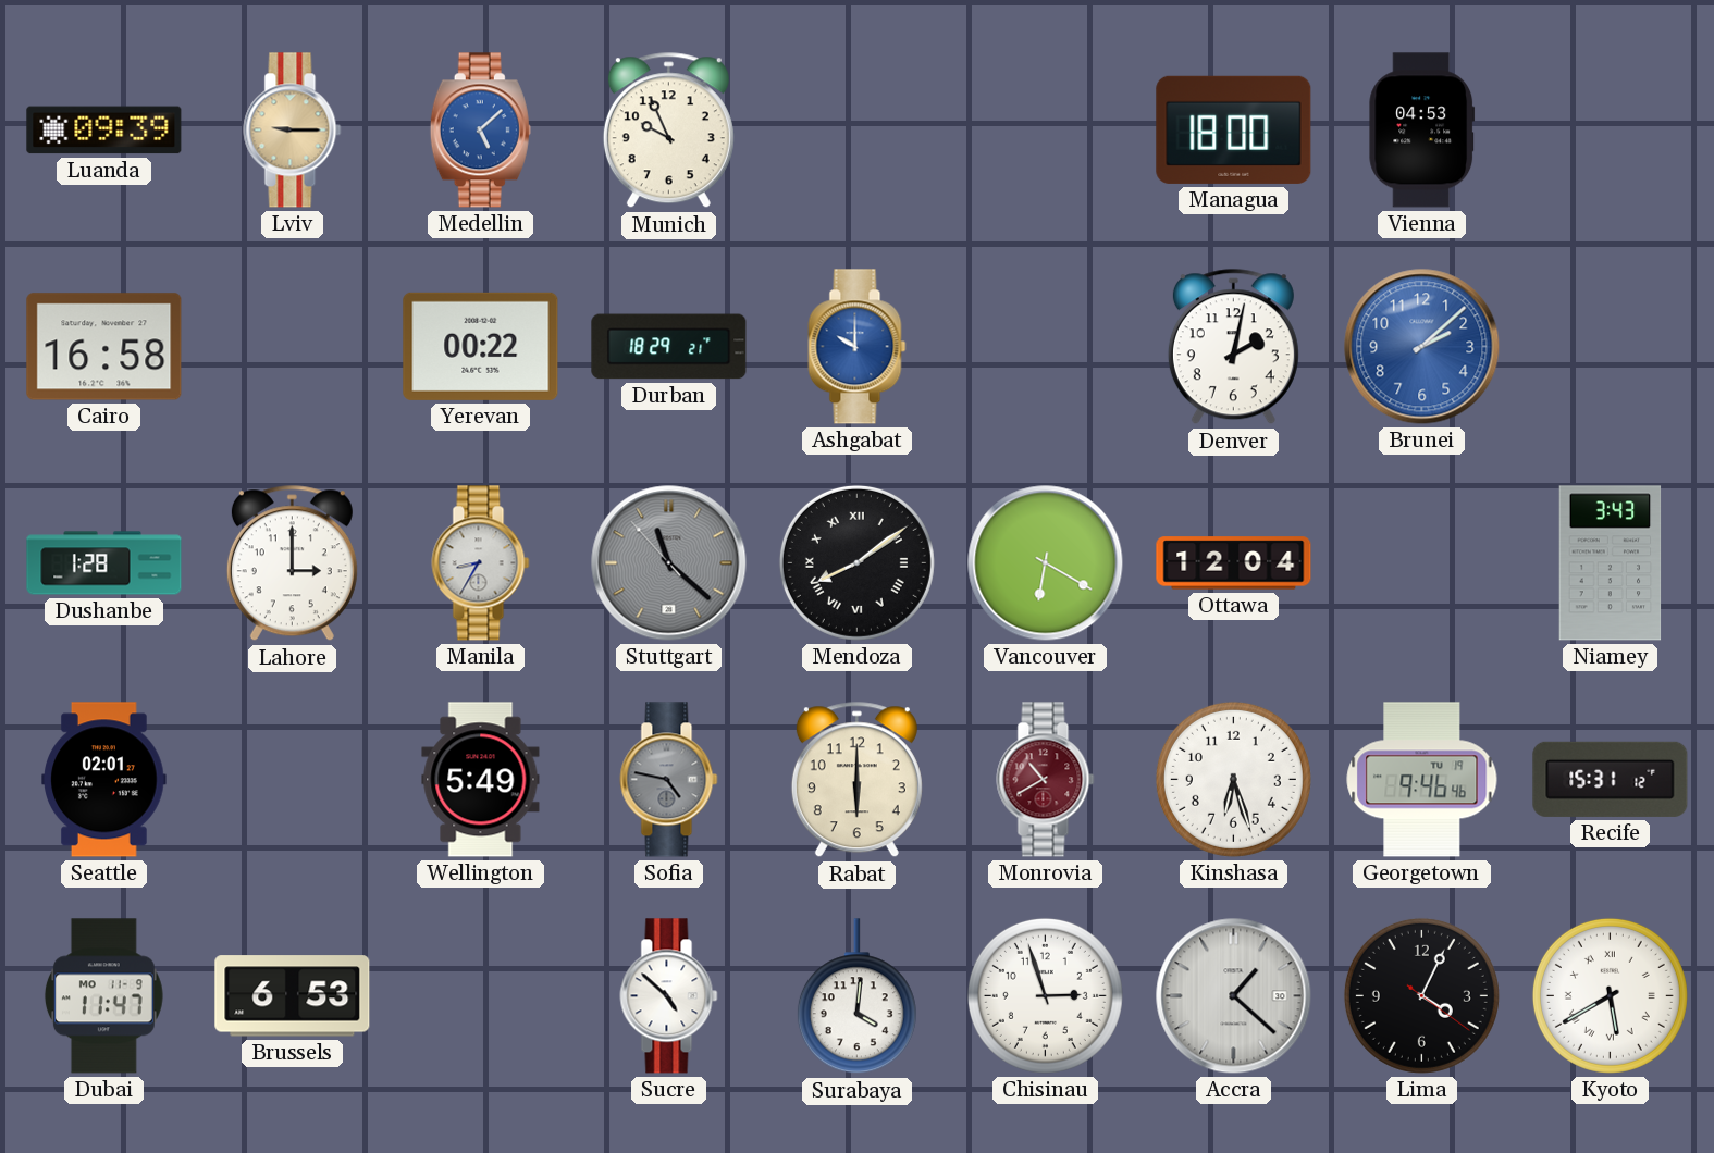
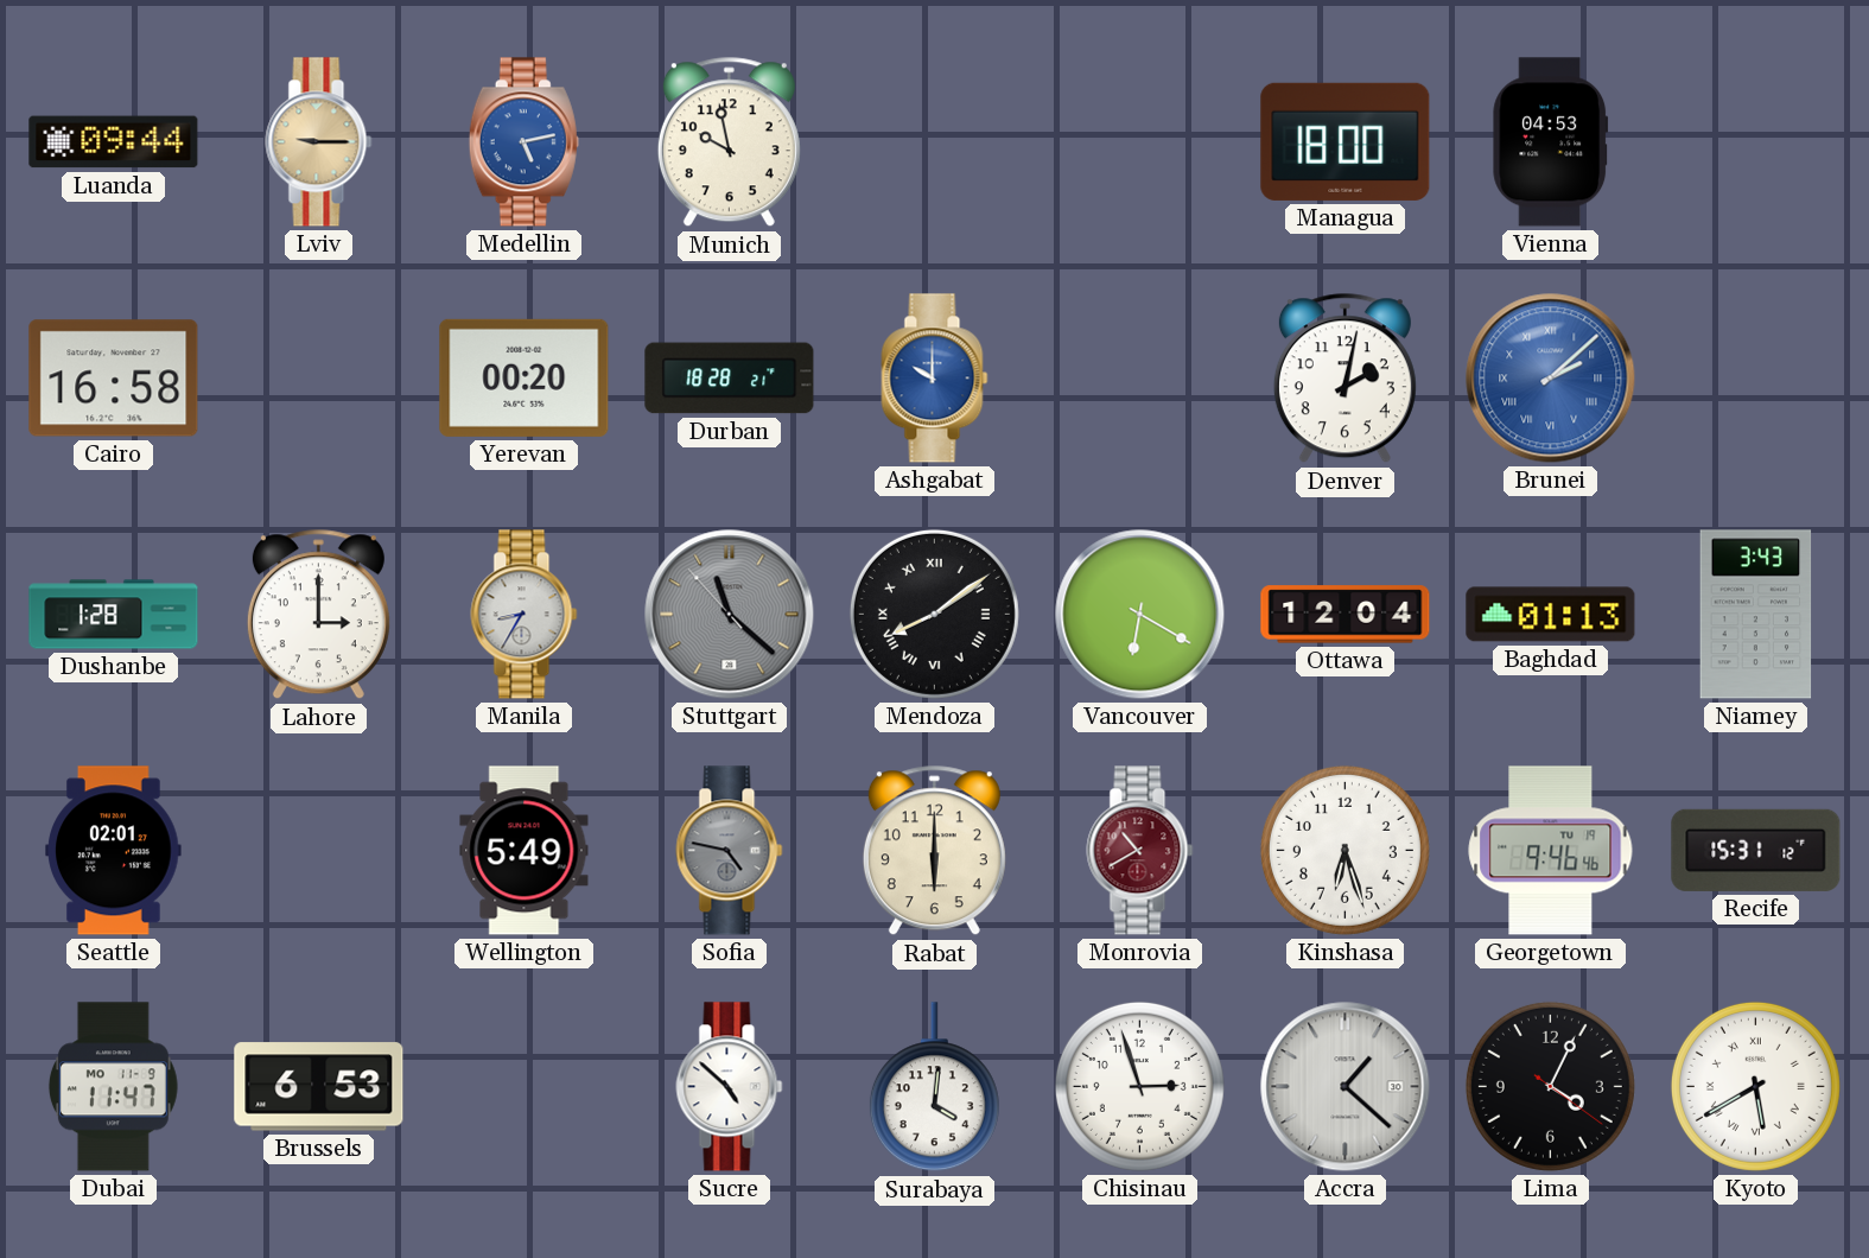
Luanda: 09:39 -> 09:44
Medellin: 5:08 -> 5:13
Munich: 9:56 -> 9:58
Yerevan: 00:22 -> 00:20
Durban: 18:29 -> 18:28
Brunei numerals: Arabic -> Roman
Baghdad: none -> 01:13
